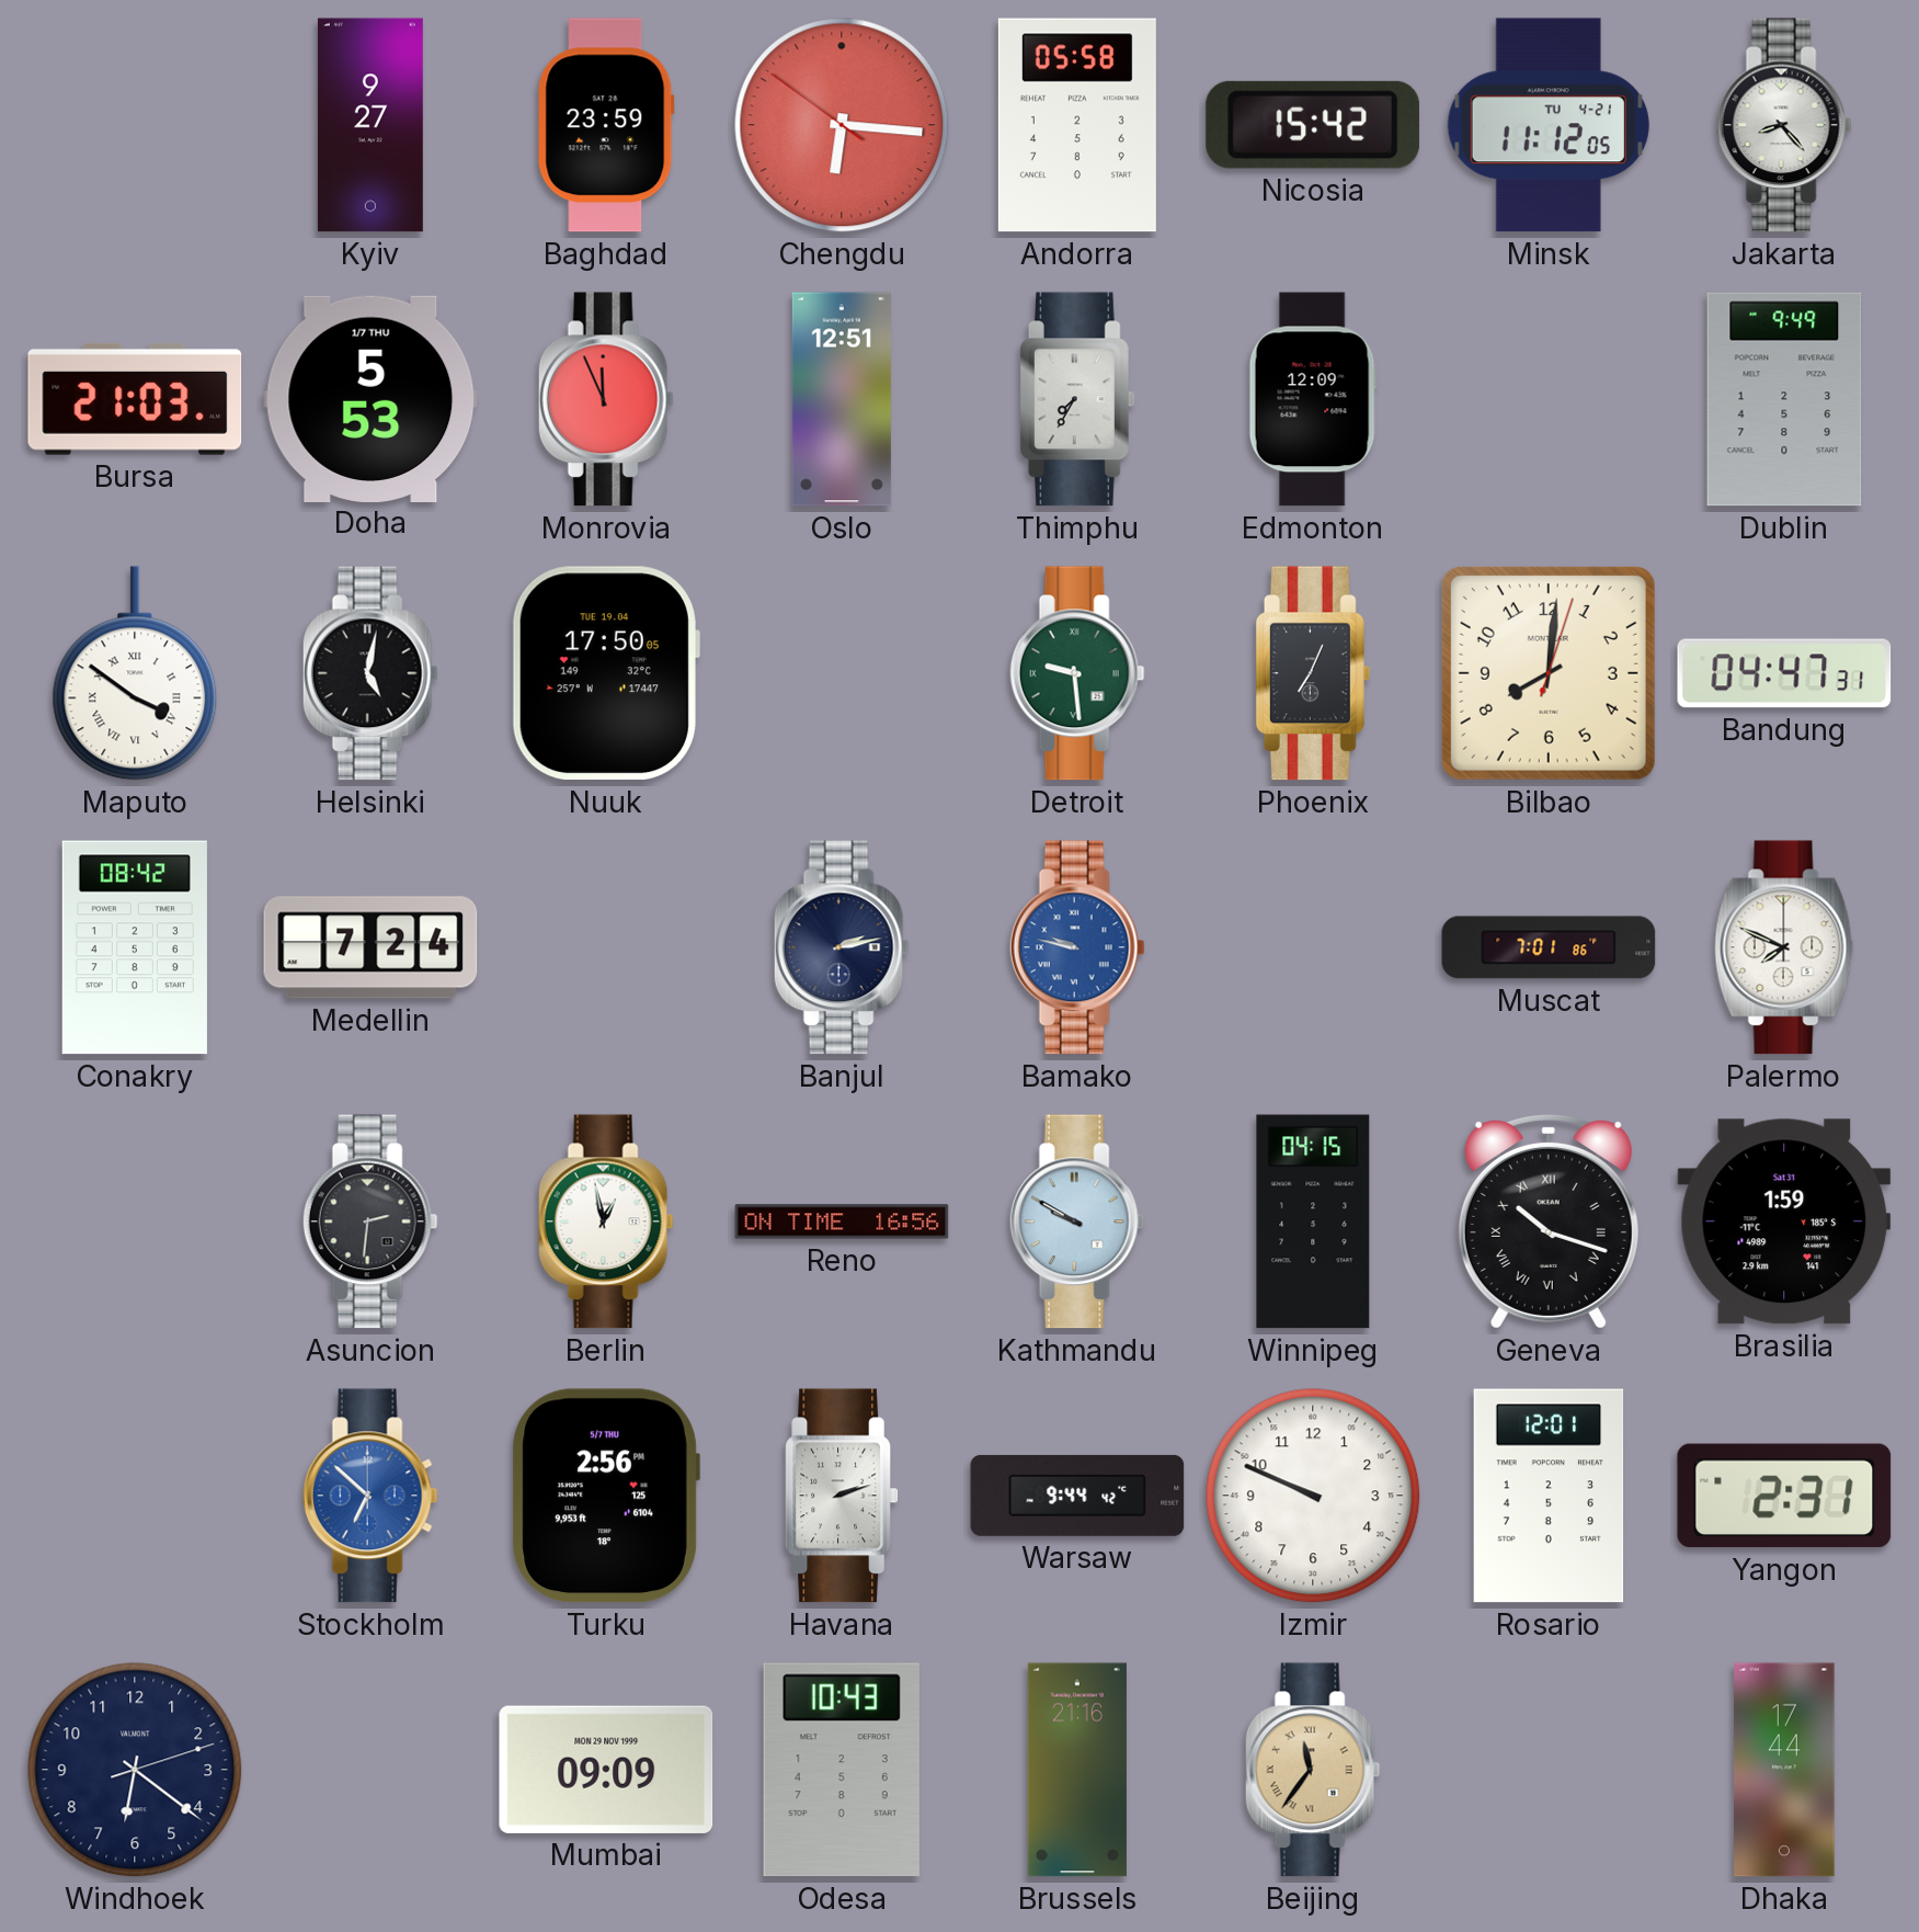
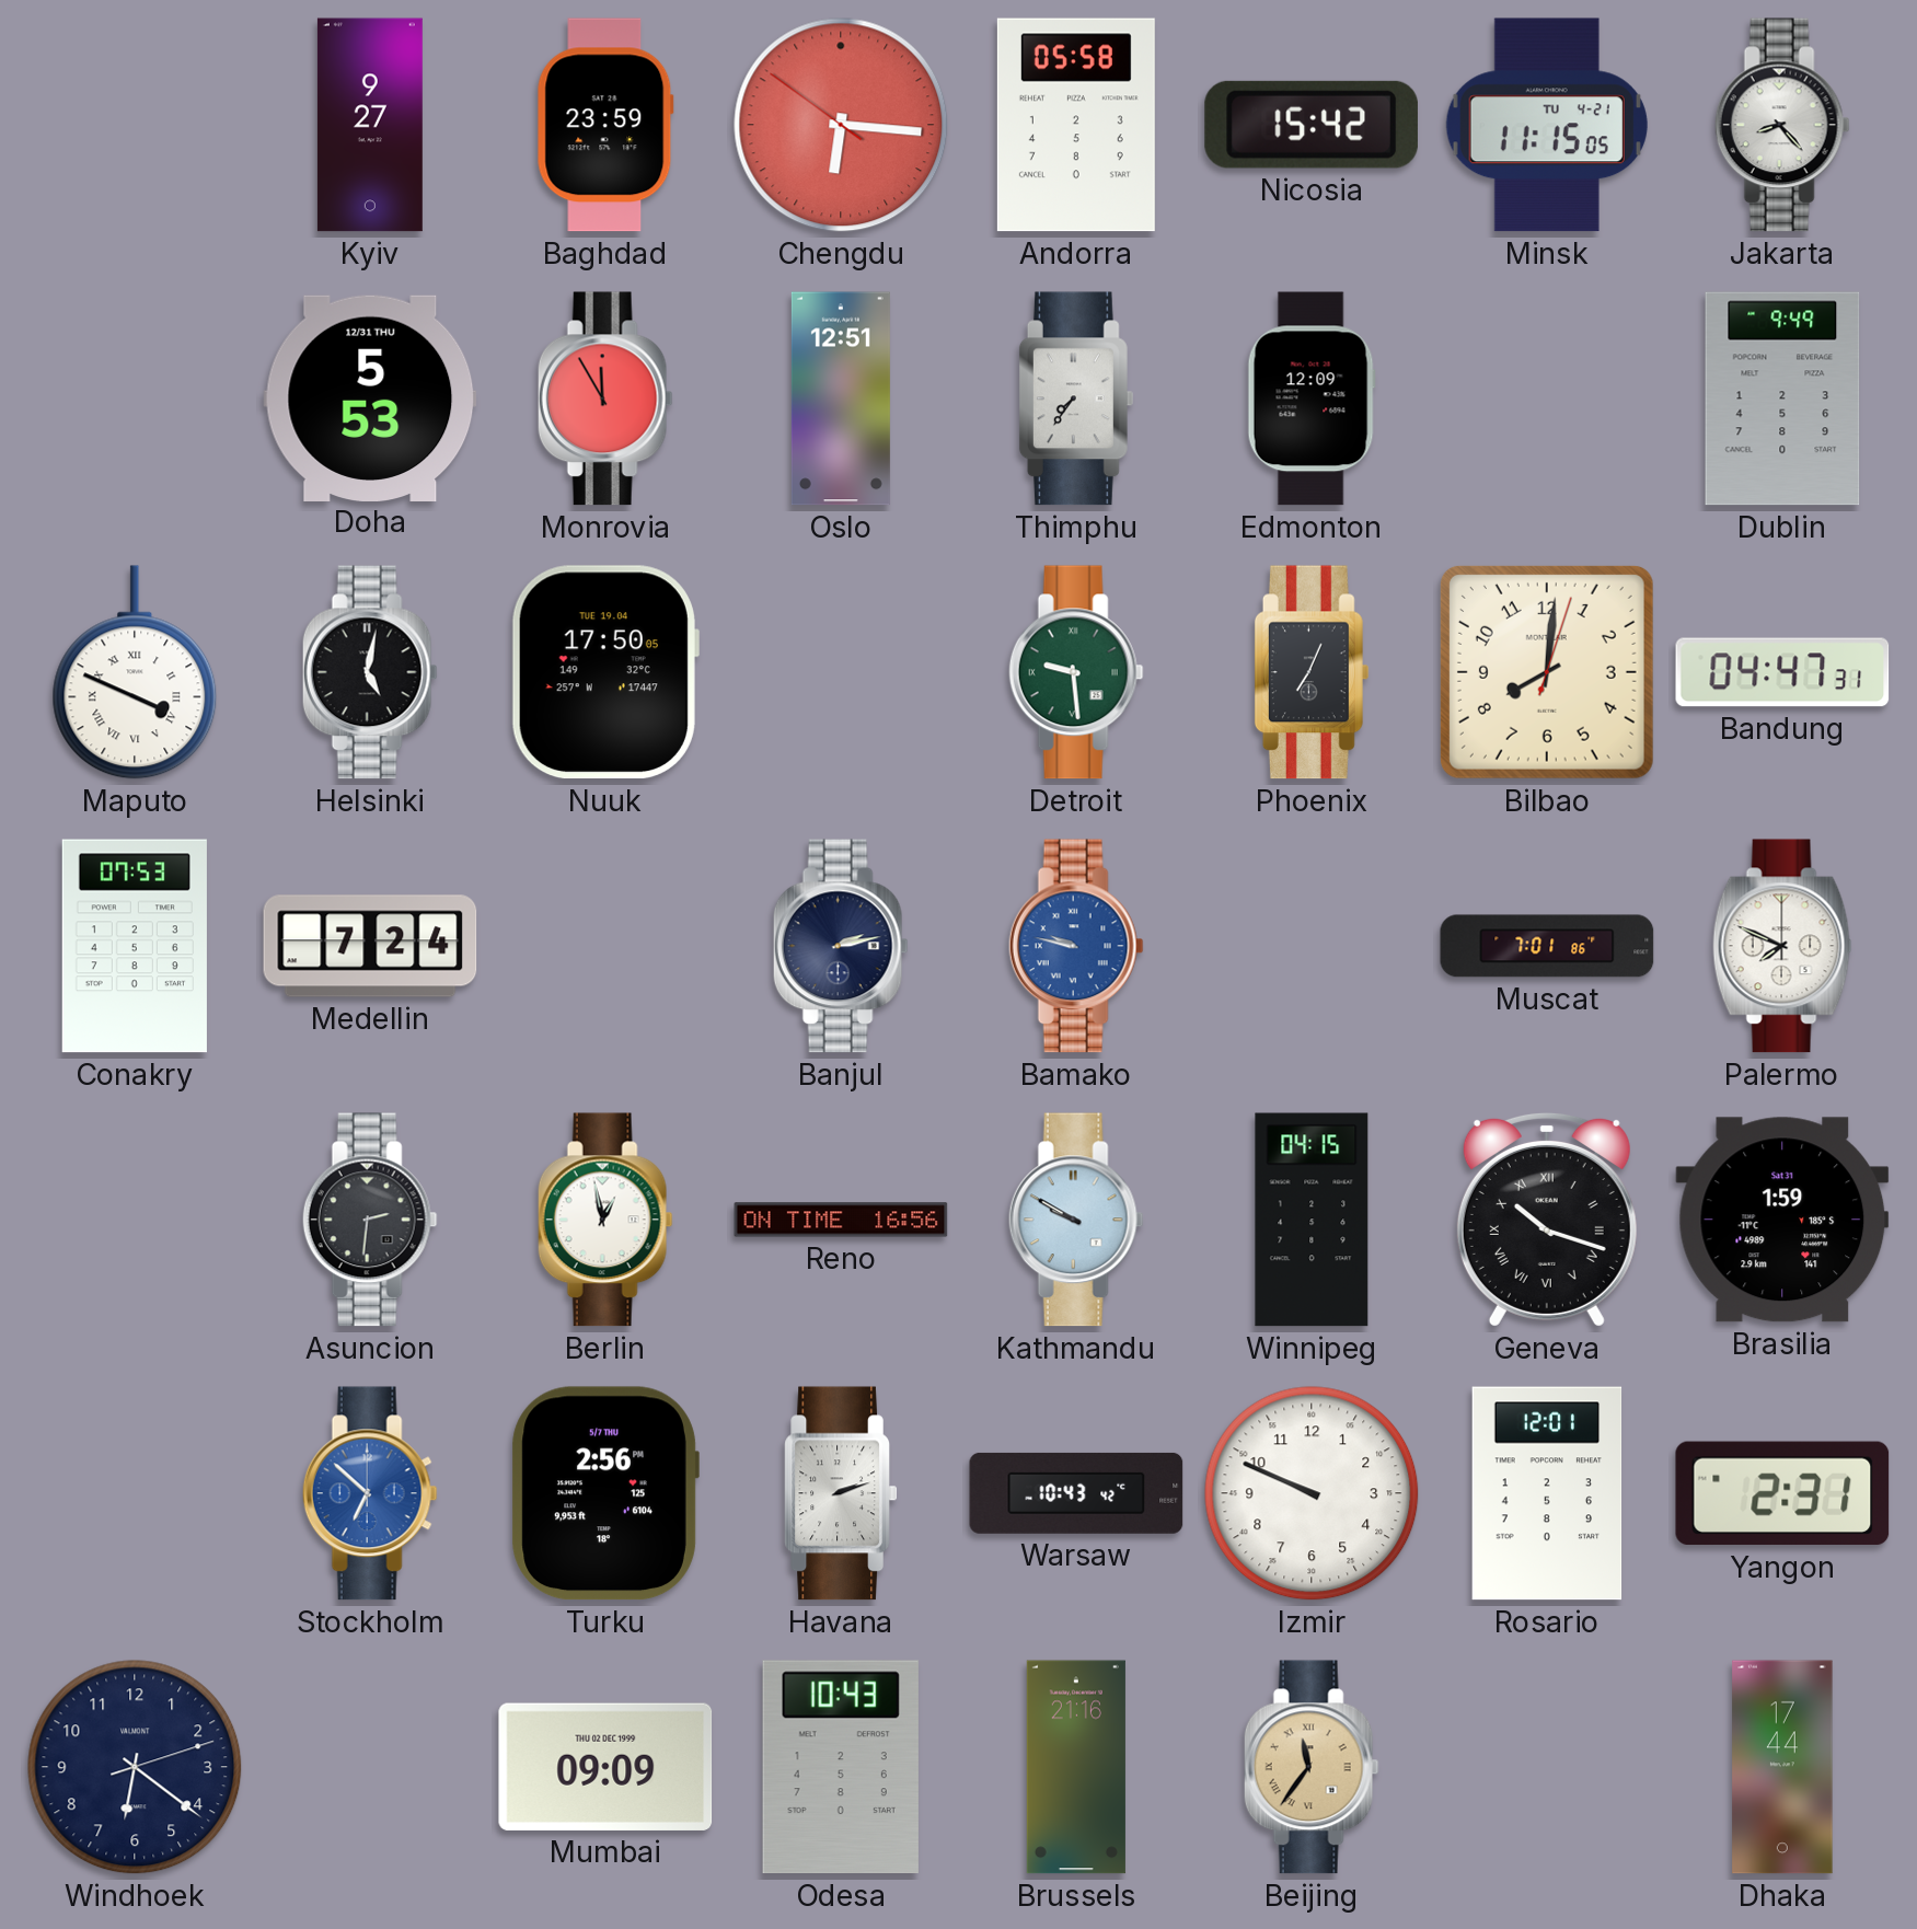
Minsk: 11:12 -> 11:15
Bursa: 21:03 -> none
Doha date: 1/7 THU -> 12/31 THU
Monrovia: 11:56 -> 11:55
Thimphu: 7:35 -> 7:36
Maputo: 3:51 -> 3:49
Conakry: 08:42 -> 07:53
Warsaw: 9:44 -> 10:43
Mumbai date: MON 29 NOV 1999 -> THU 02 DEC 1999
